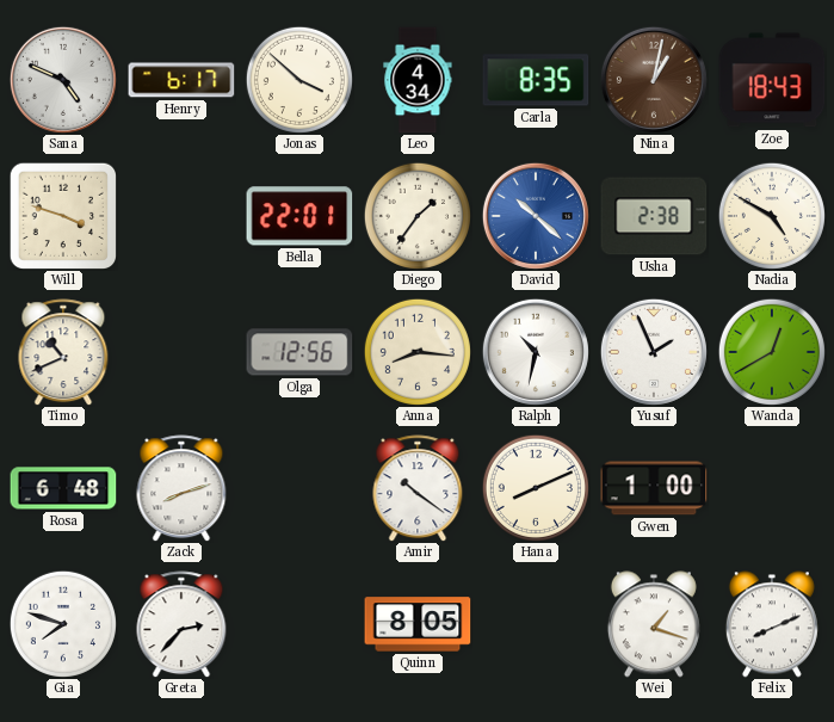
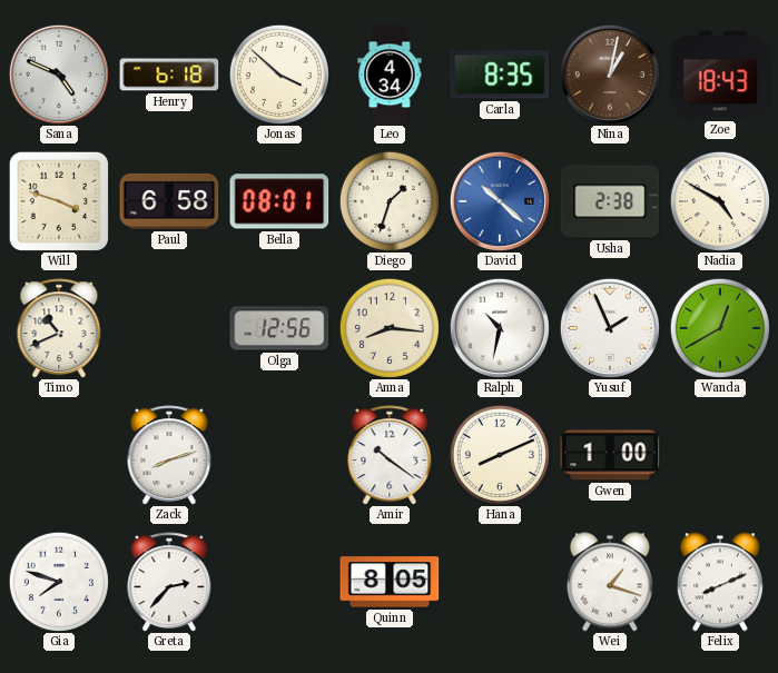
Henry: 6:17 -> 6:18
Paul: none -> 6:58
Bella: 22:01 -> 08:01
Diego: 1:36 -> 1:33
Rosa: 6:48 -> none
